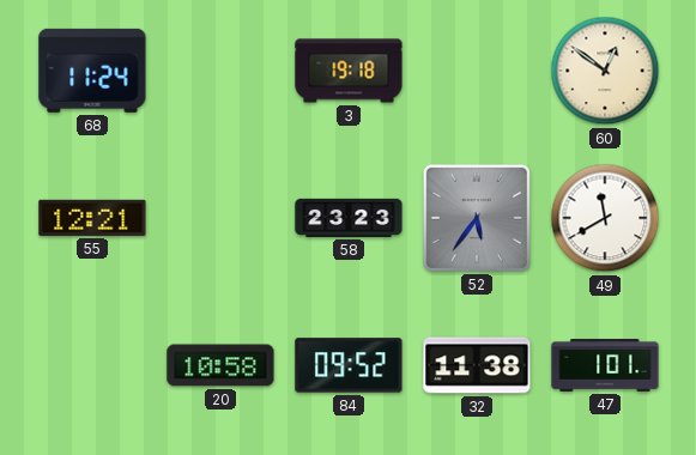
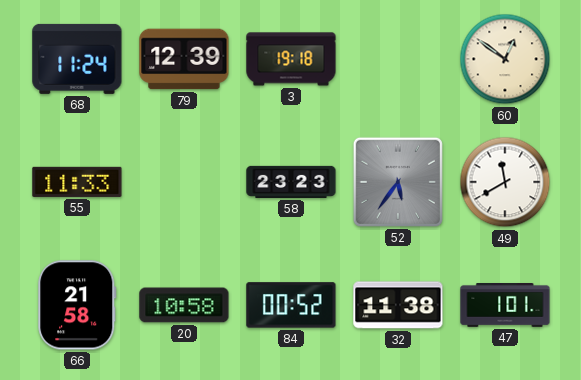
79: none -> 12:39
55: 12:21 -> 11:33
66: none -> 21:58
84: 09:52 -> 00:52
